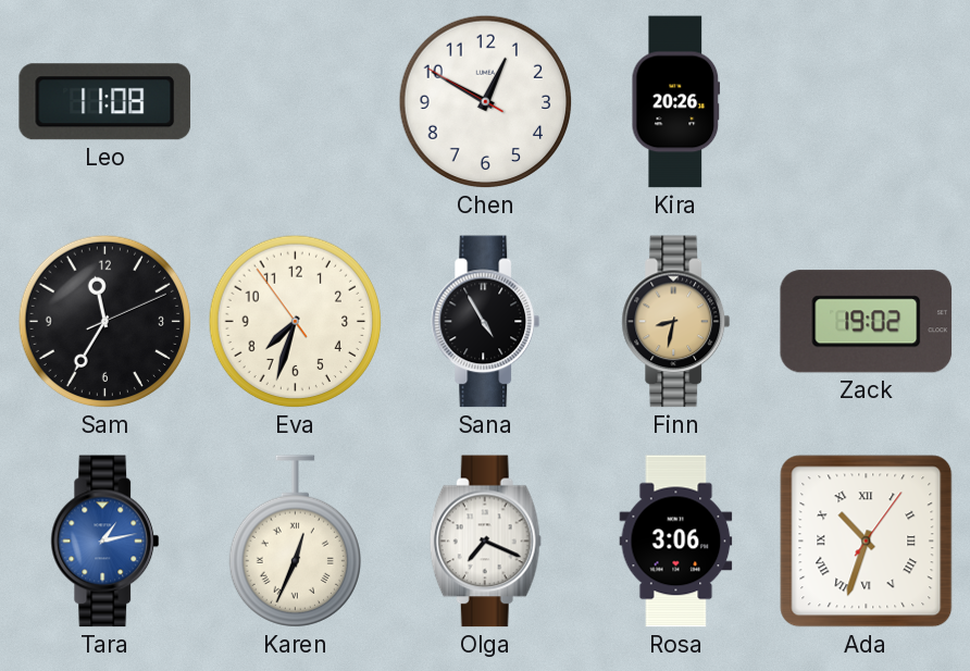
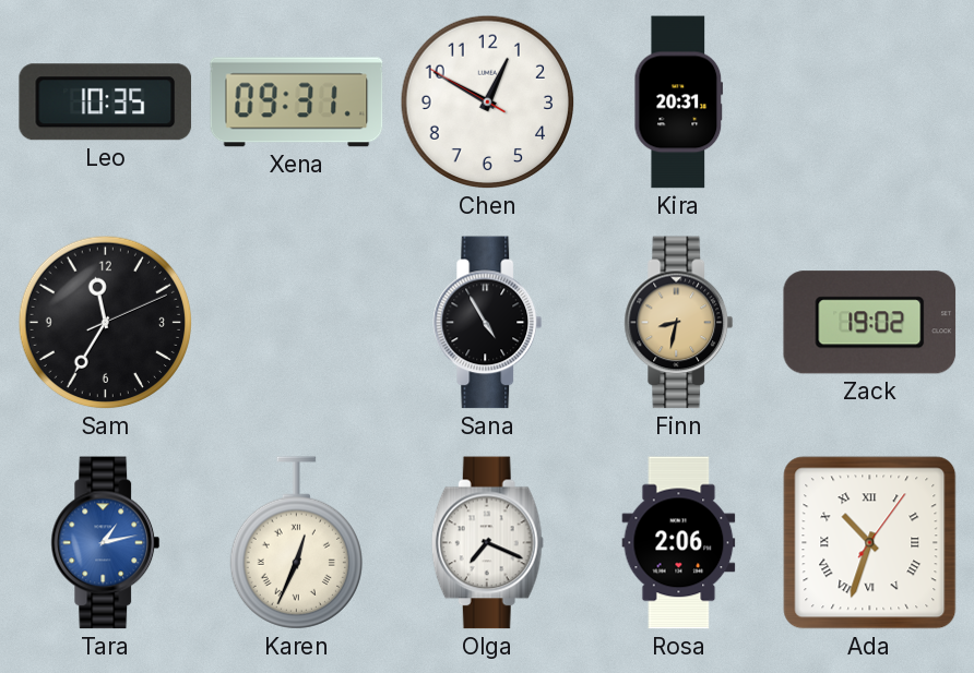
Leo: 11:08 -> 10:35
Xena: none -> 09:31
Kira: 20:26 -> 20:31
Eva: 7:32 -> none
Rosa: 3:06 -> 2:06
